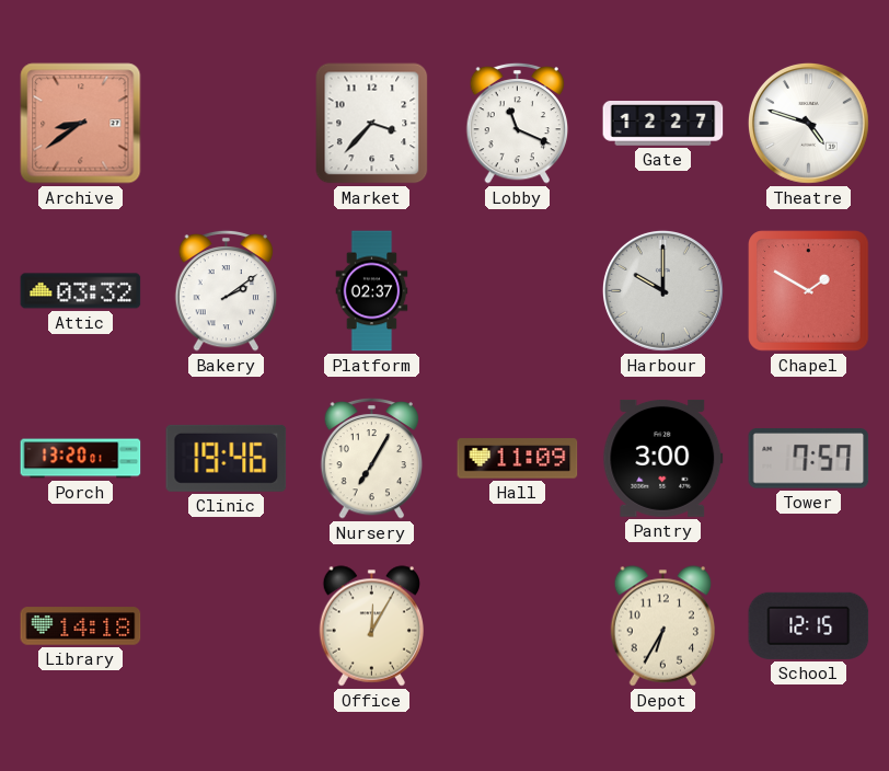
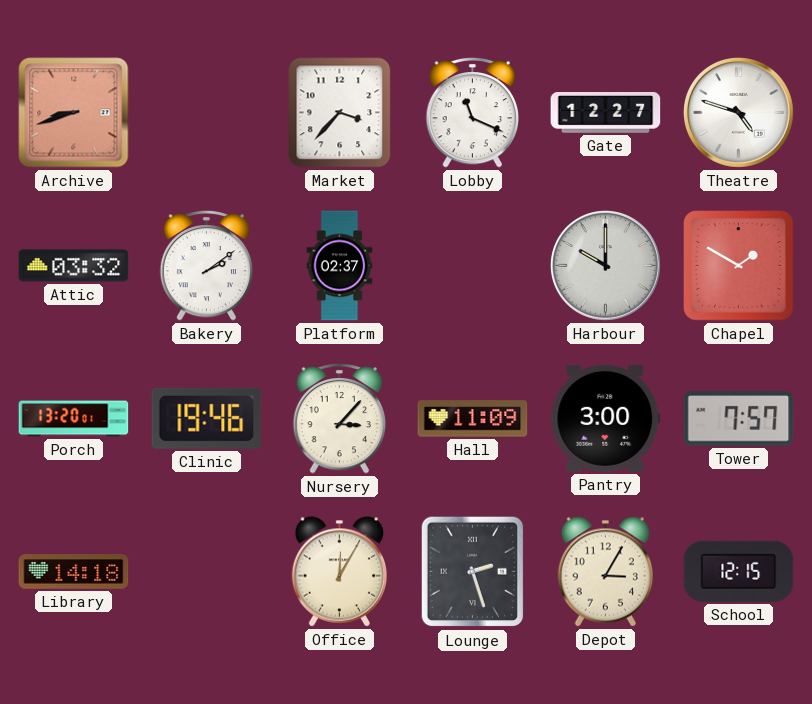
Archive: 8:39 -> 8:42
Nursery: 7:05 -> 3:07
Lounge: none -> 2:27
Depot: 6:35 -> 3:05
